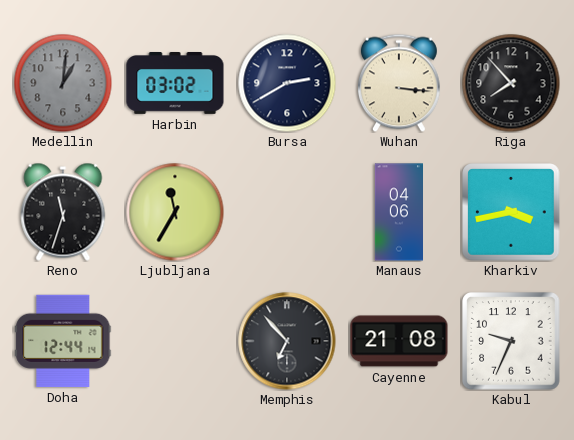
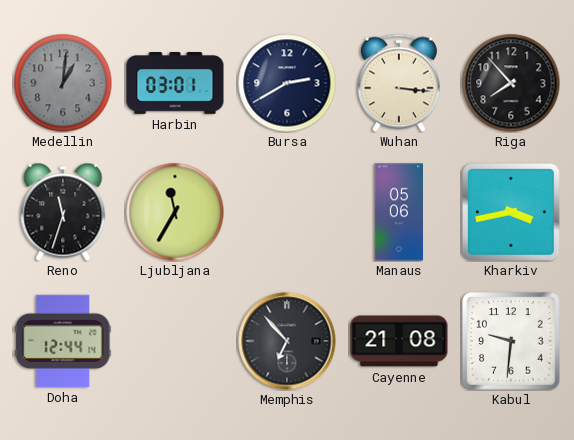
Harbin: 03:02 -> 03:01
Manaus: 04:06 -> 05:06
Kabul: 9:34 -> 9:31
